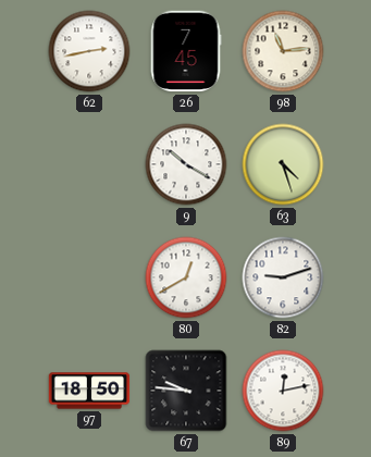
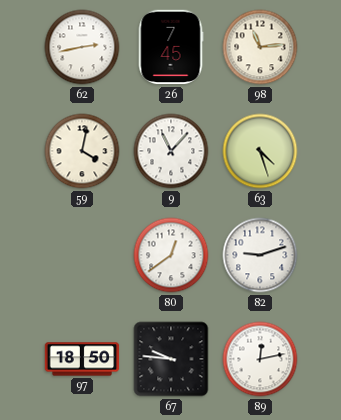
59: none -> 4:02
9: 10:20 -> 11:07
80: 12:40 -> 12:39
